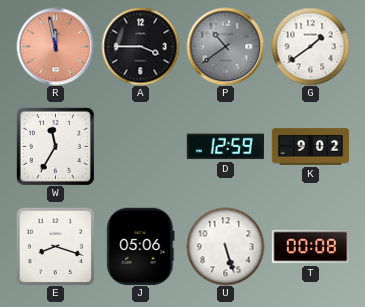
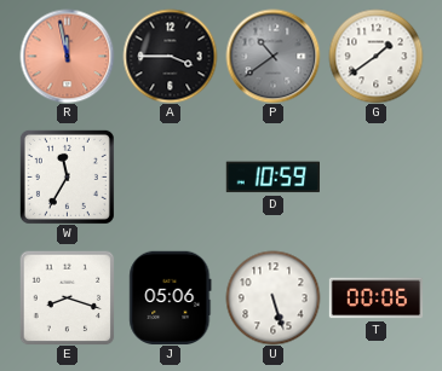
D: 12:59 -> 10:59
K: 9:02 -> none
T: 00:08 -> 00:06
